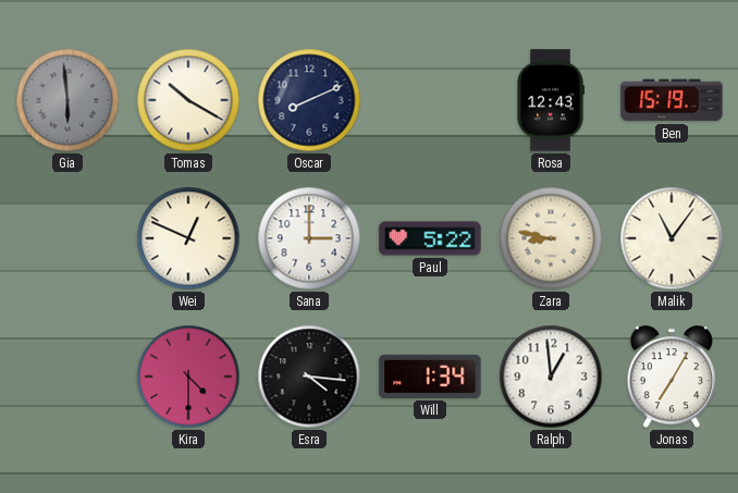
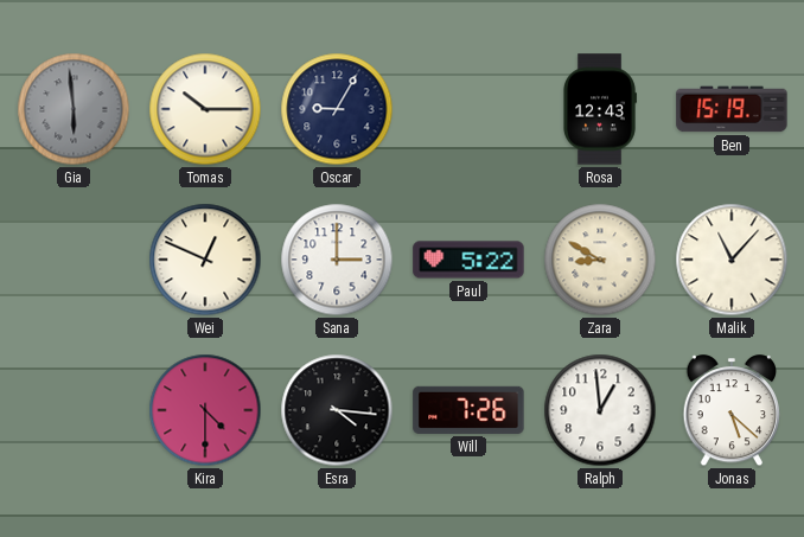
Tomas: 10:20 -> 10:15
Oscar: 8:11 -> 9:05
Zara: 8:47 -> 8:50
Malik: 11:06 -> 11:07
Will: 1:34 -> 7:26
Jonas: 7:05 -> 5:22
